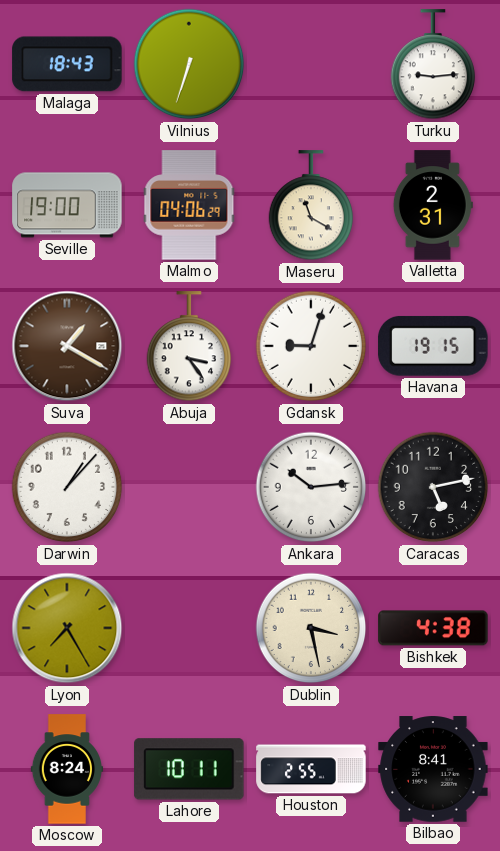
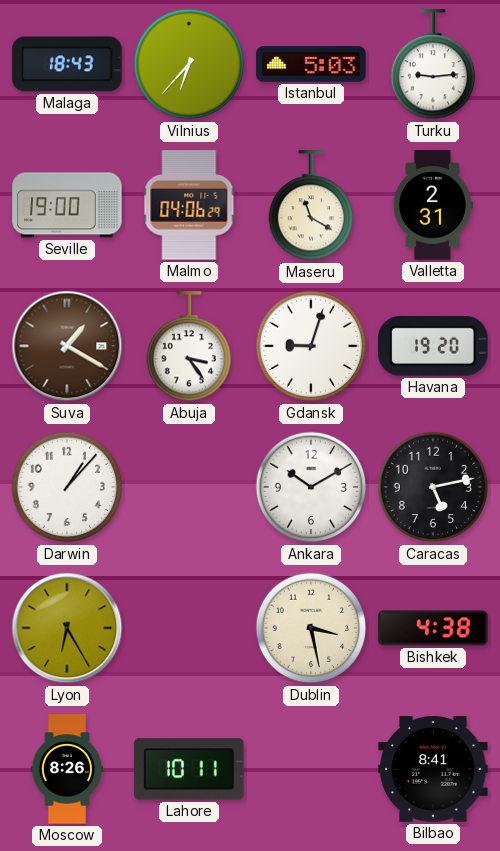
Vilnius: 6:33 -> 6:37
Istanbul: none -> 5:03
Havana: 19:15 -> 19:20
Ankara: 10:14 -> 10:10
Lyon: 7:25 -> 6:25
Moscow: 8:24 -> 8:26
Houston: 2:55 -> none
